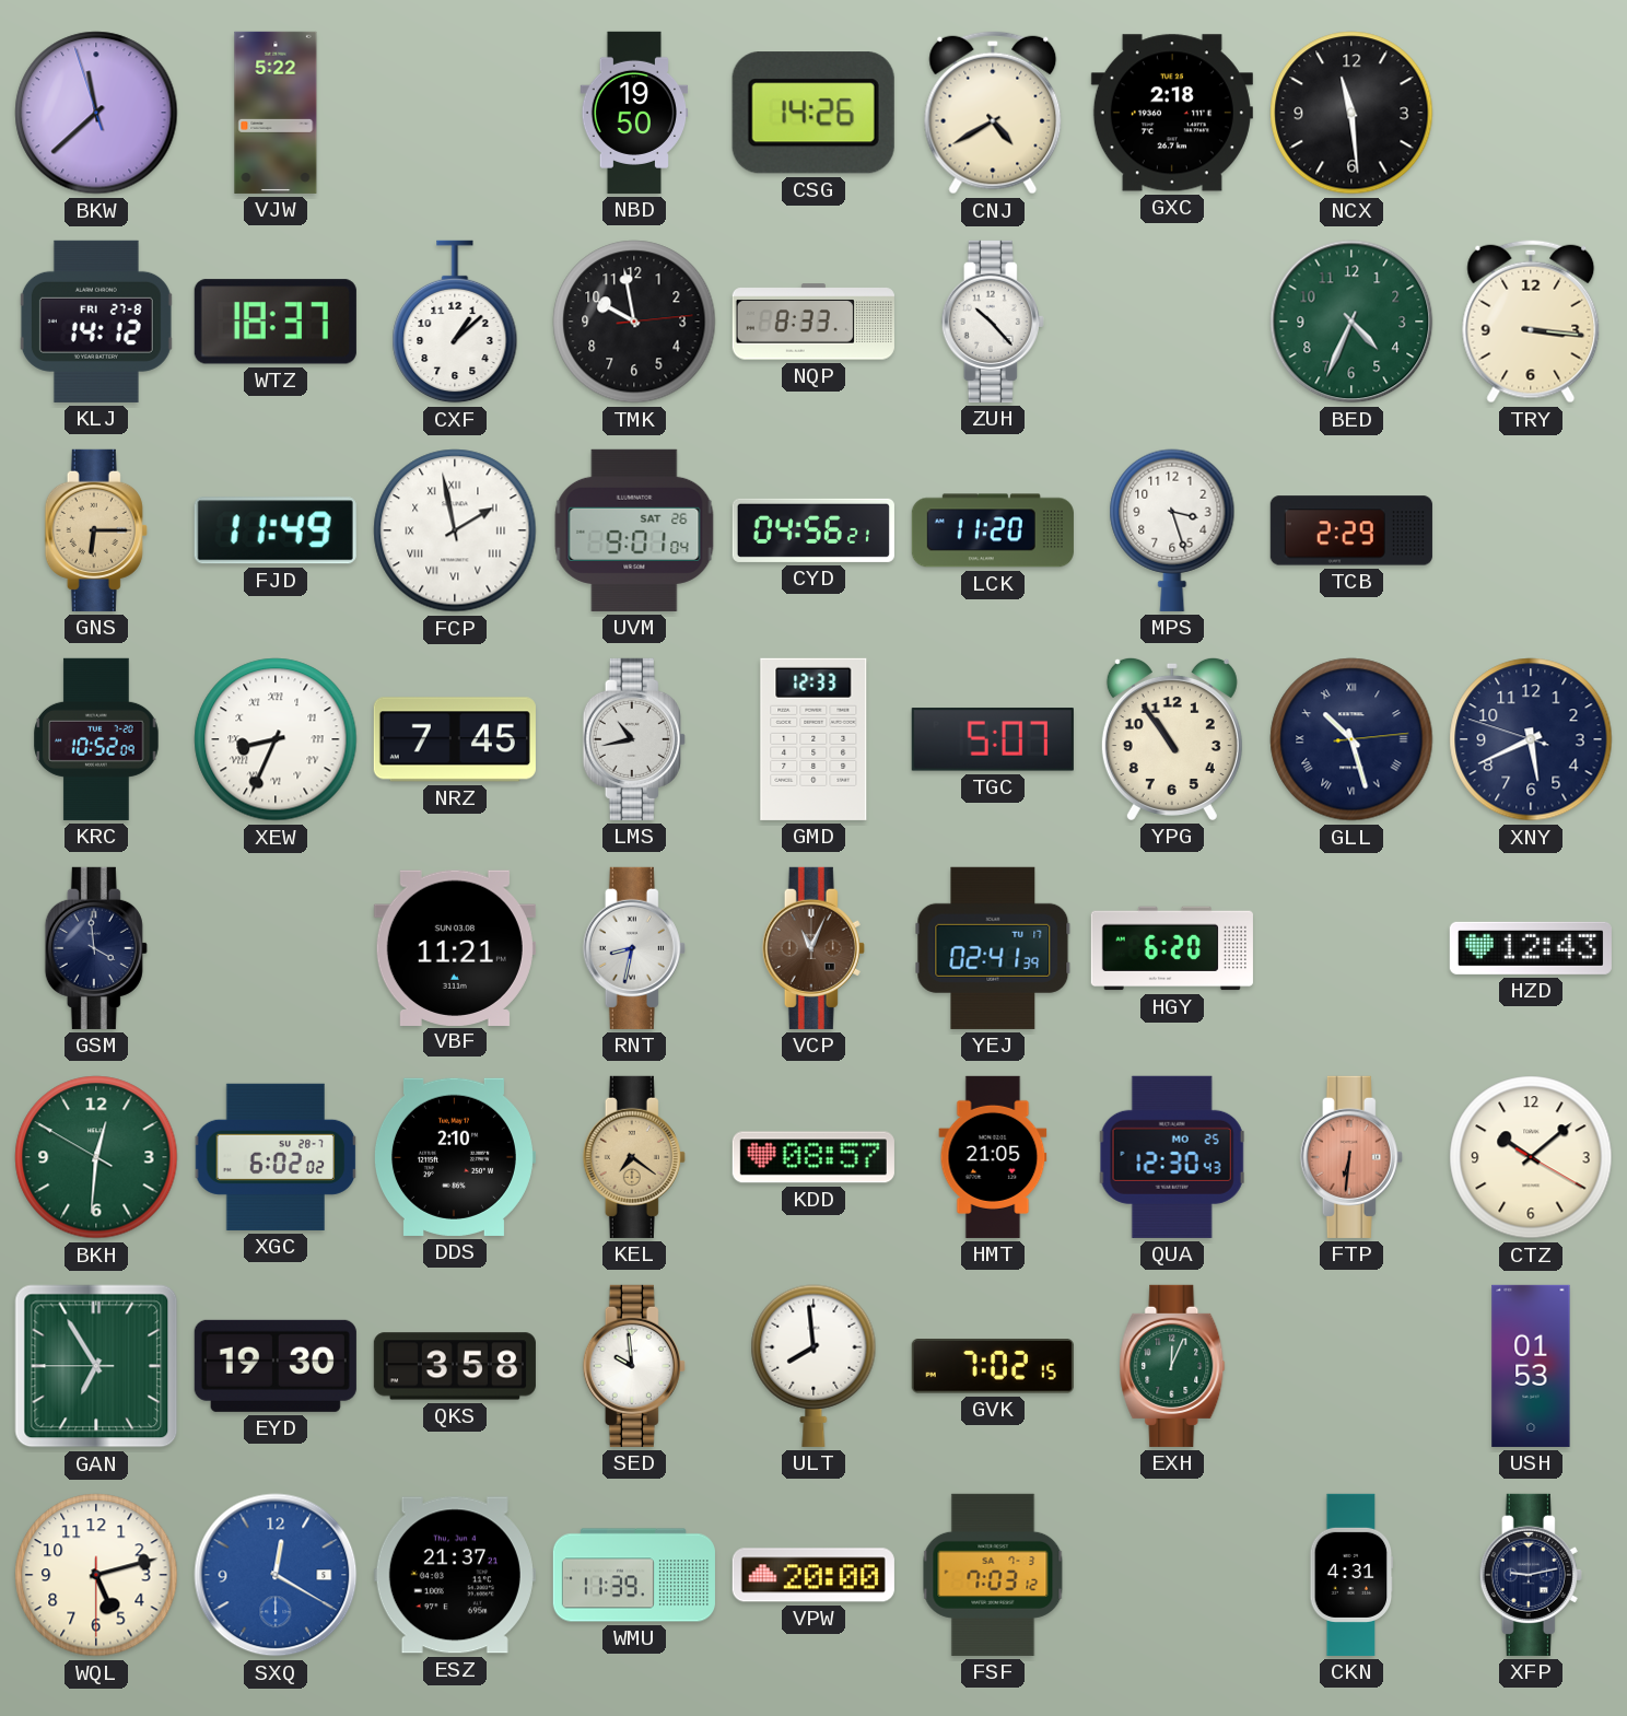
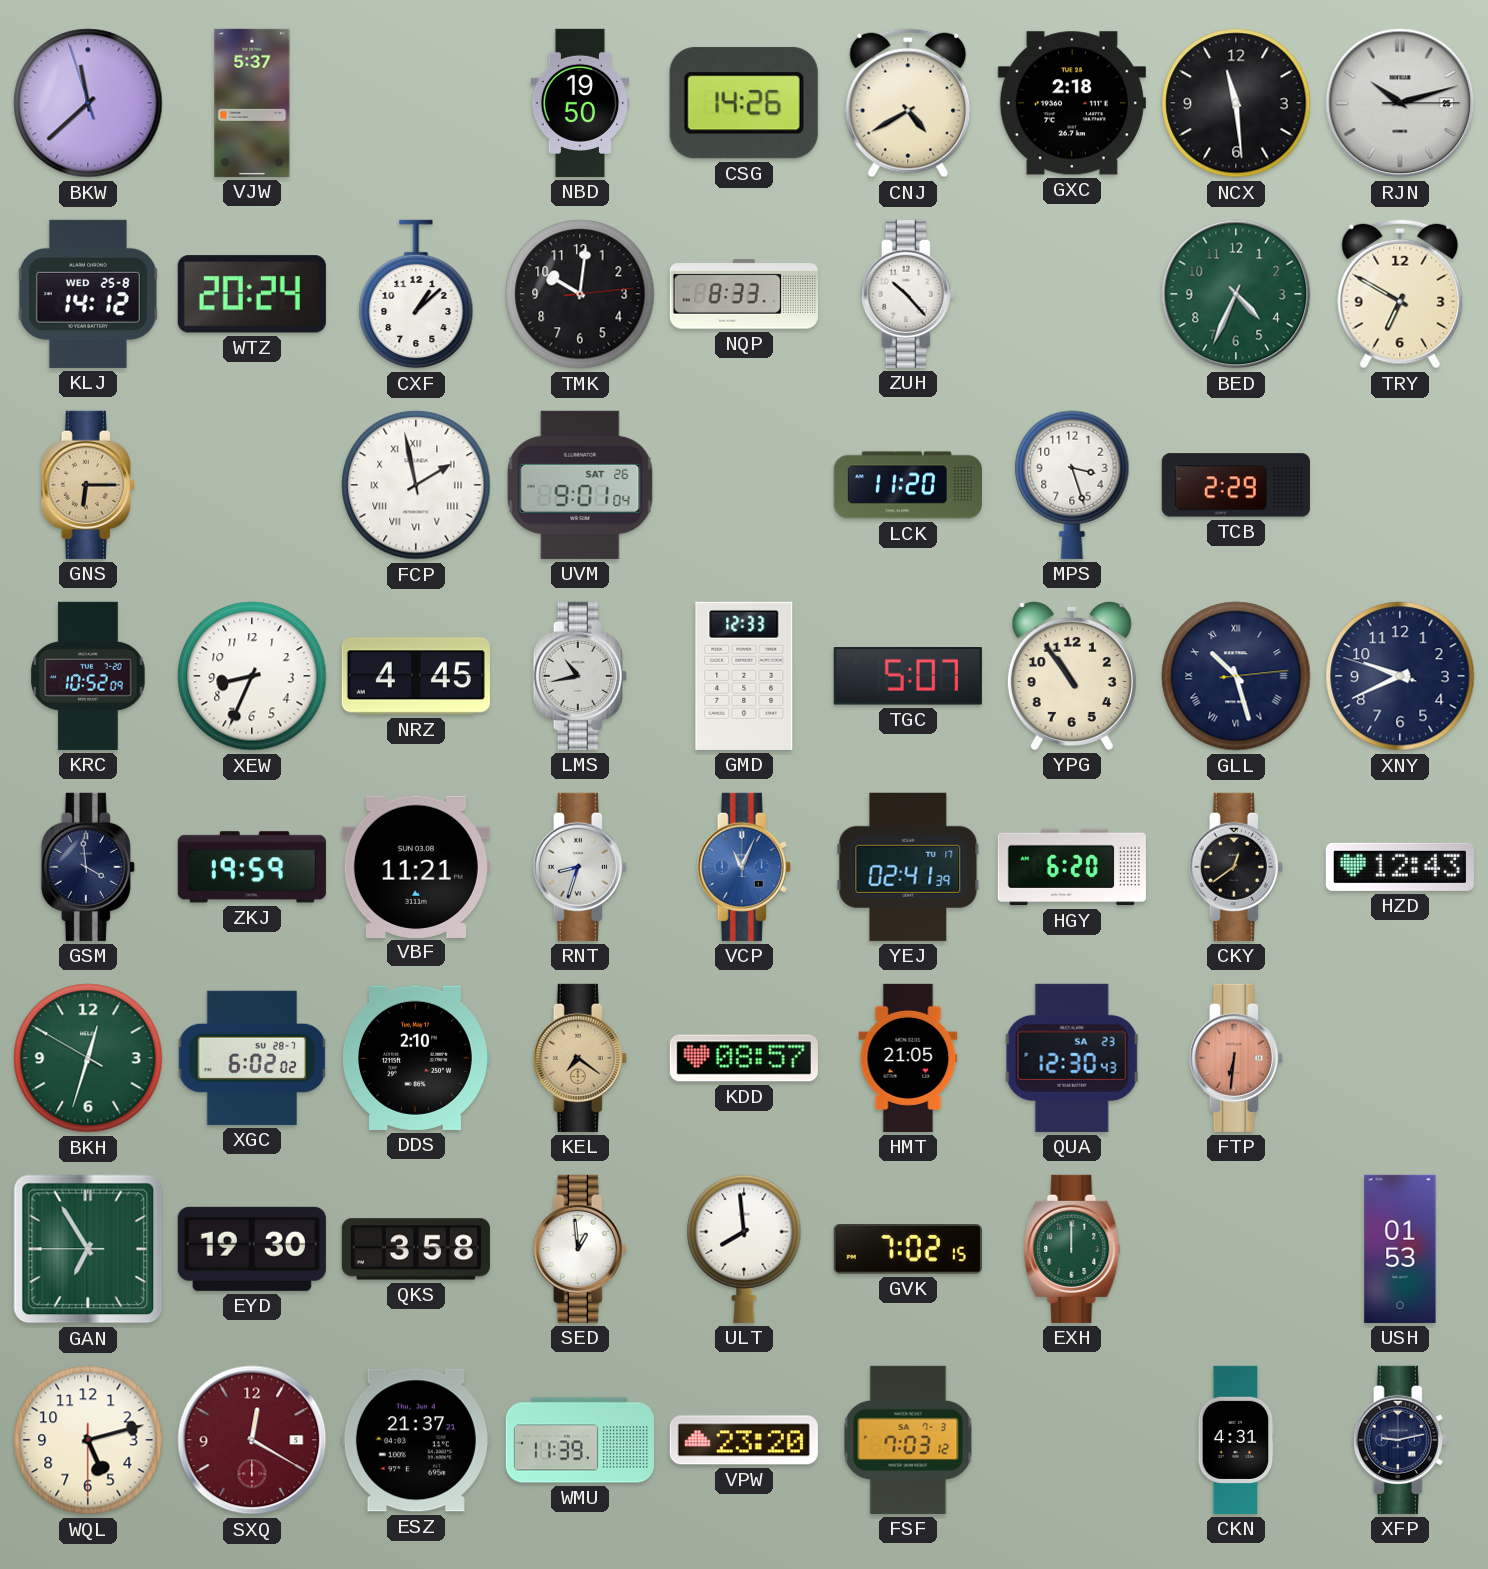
VJW: 5:22 -> 5:37
RJN: none -> 10:12
KLJ date: FRI 27-8 -> WED 25-8
WTZ: 18:37 -> 20:24
TMK: 9:58 -> 10:01
TRY: 3:16 -> 6:50
FJD: 11:49 -> none
CYD: 04:56 -> none
XEW numerals: Roman -> Arabic
NRZ: 7:45 -> 4:45
XNY: 5:40 -> 9:40
ZKJ: none -> 19:59
RNT: 8:32 -> 8:33
VCP dial: brown -> blue
CKY: none -> 12:39
BKH: 12:30 -> 12:32
QUA date: MO 25 -> SA 23
CTZ: 10:08 -> none
SED: 9:59 -> 12:59
EXH: 12:04 -> 12:00
SXQ dial: blue -> burgundy
VPW: 20:00 -> 23:20
